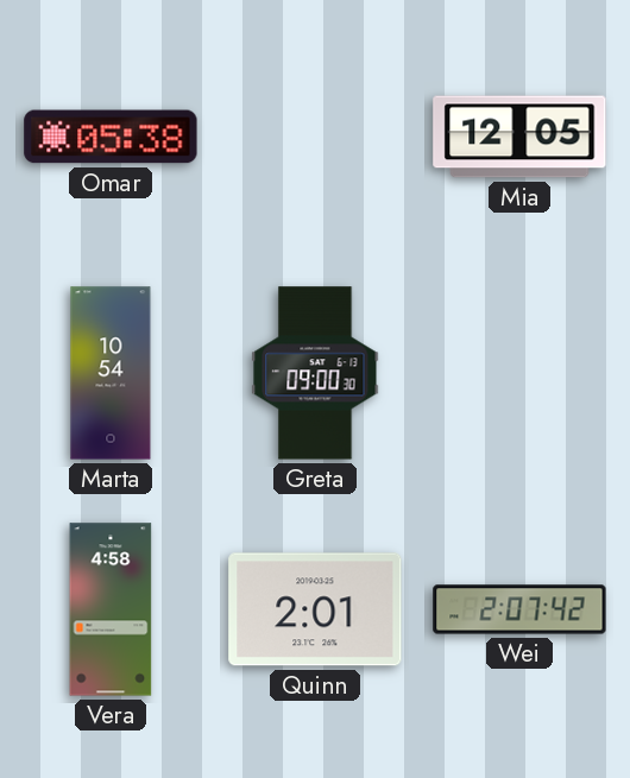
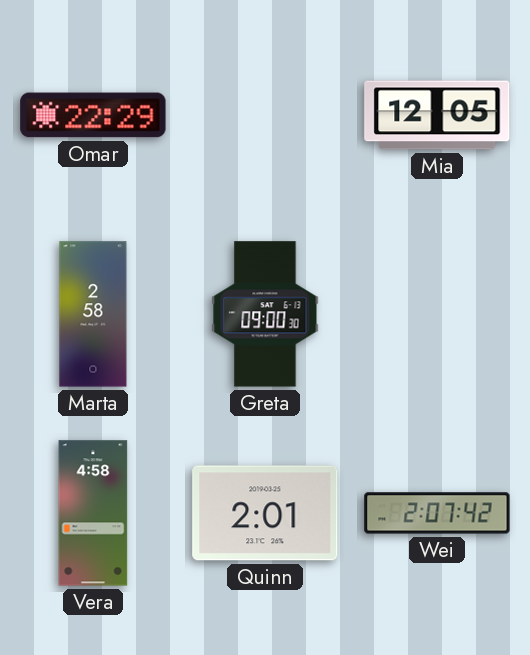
Omar: 05:38 -> 22:29
Marta: 10:54 -> 2:58
